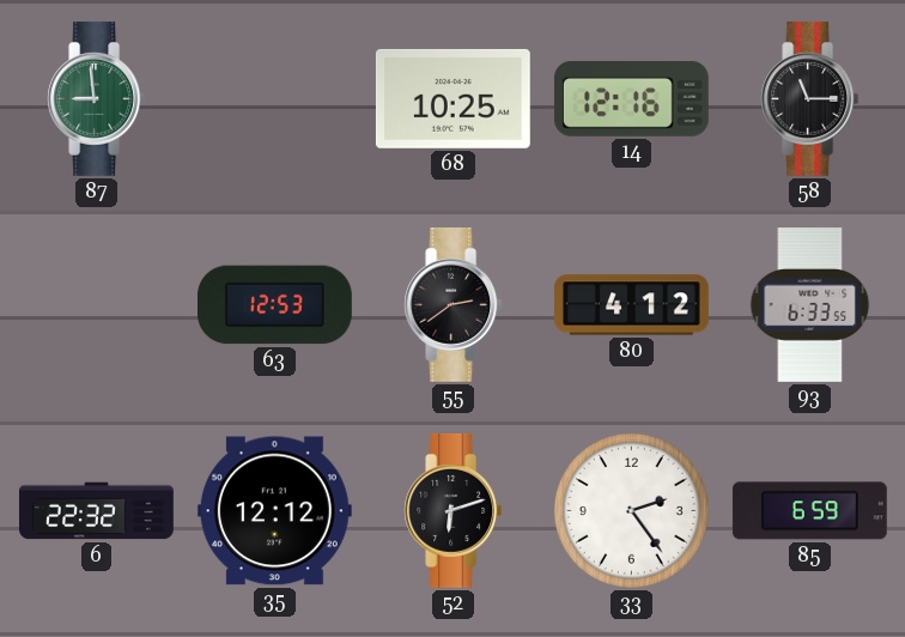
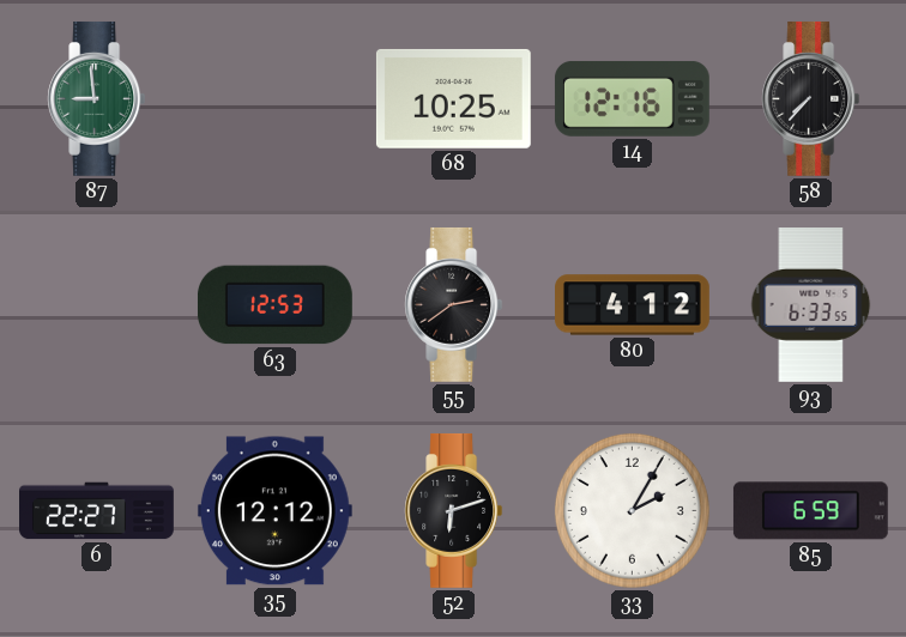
58: 11:15 -> 7:37
6: 22:32 -> 22:27
33: 2:24 -> 2:05
